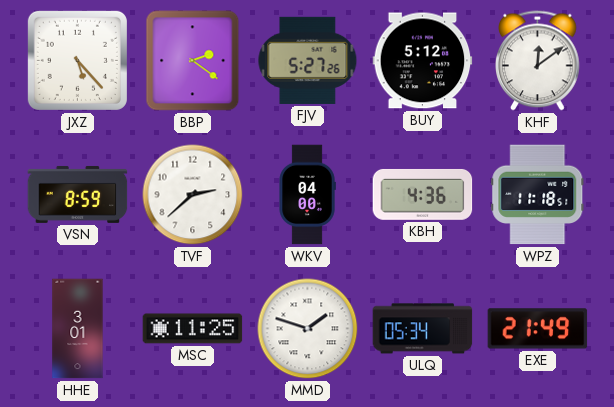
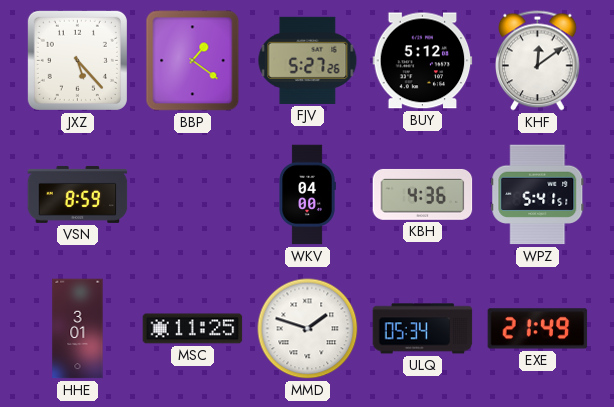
BBP: 2:21 -> 1:21
TVF: 2:38 -> none
WPZ: 11:18 -> 5:41
